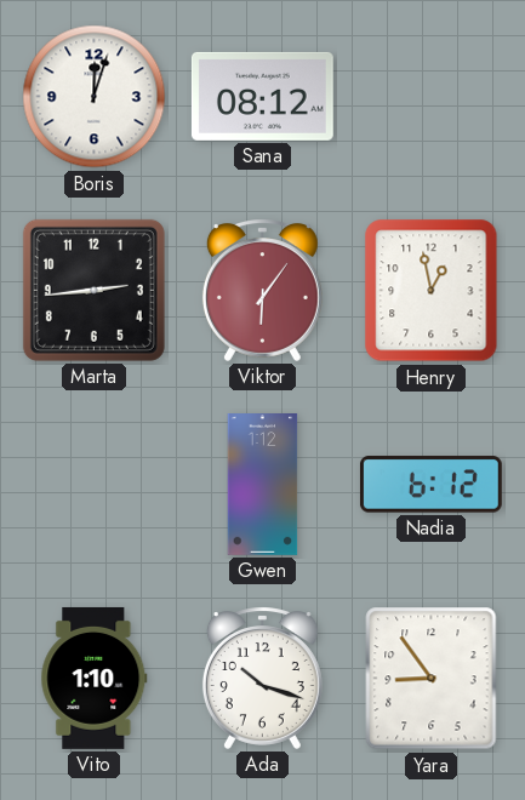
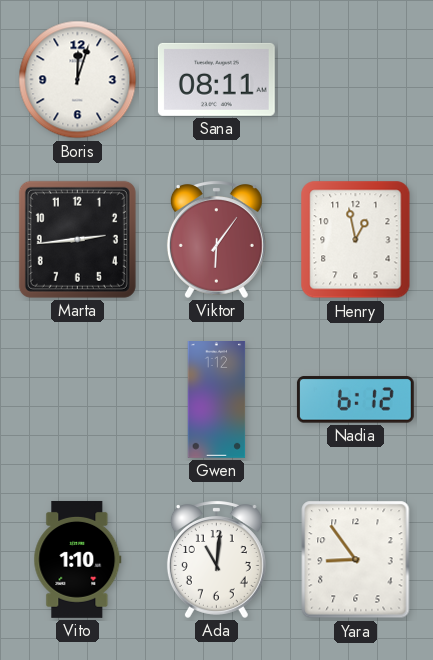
Sana: 08:12 -> 08:11
Ada: 10:18 -> 11:01
